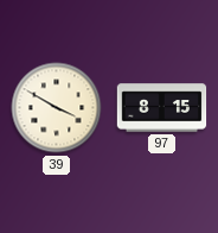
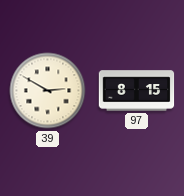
39: 3:50 -> 2:50
